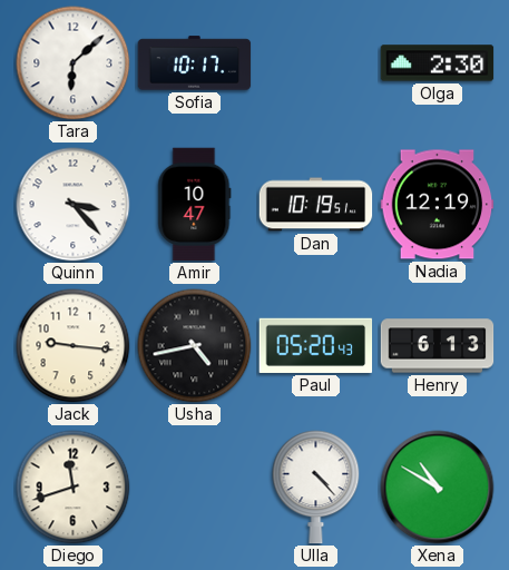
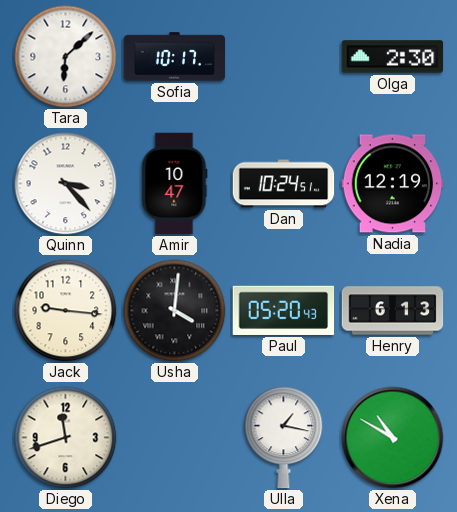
Dan: 10:19 -> 10:24
Usha: 4:43 -> 4:01
Ulla: 4:23 -> 1:17
